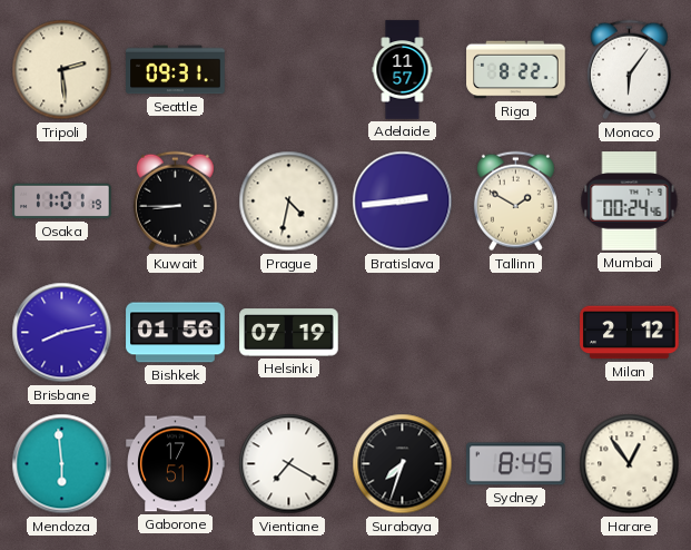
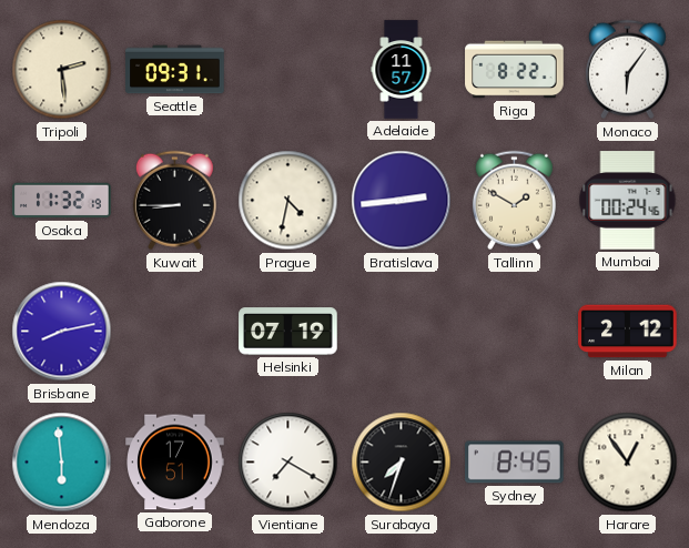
Osaka: 11:01 -> 11:32
Bishkek: 01:56 -> none
